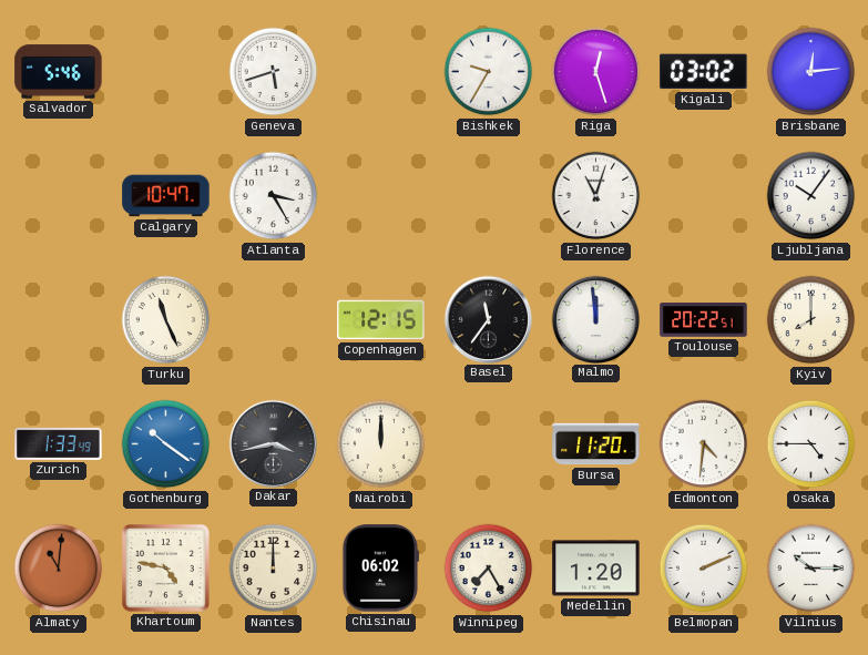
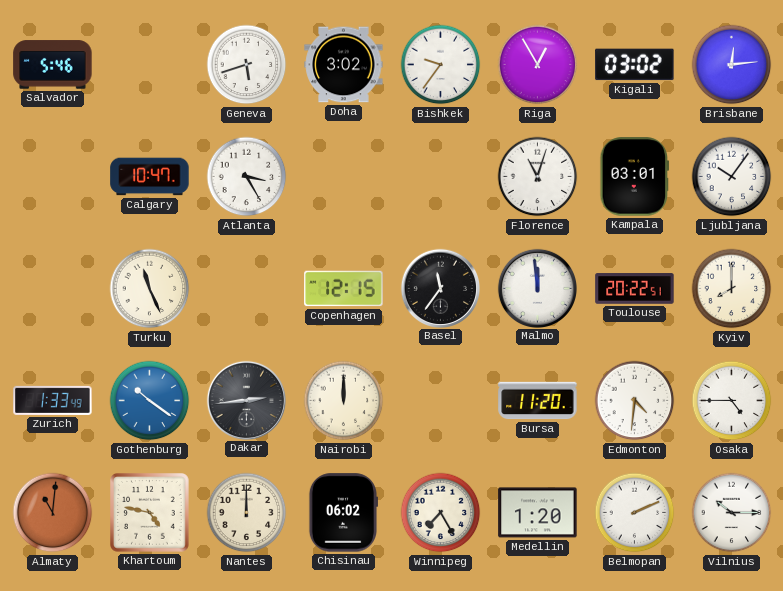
Doha: none -> 3:02
Bishkek: 9:35 -> 9:36
Riga: 12:27 -> 12:55
Kampala: none -> 03:01
Dakar: 3:43 -> 2:44
